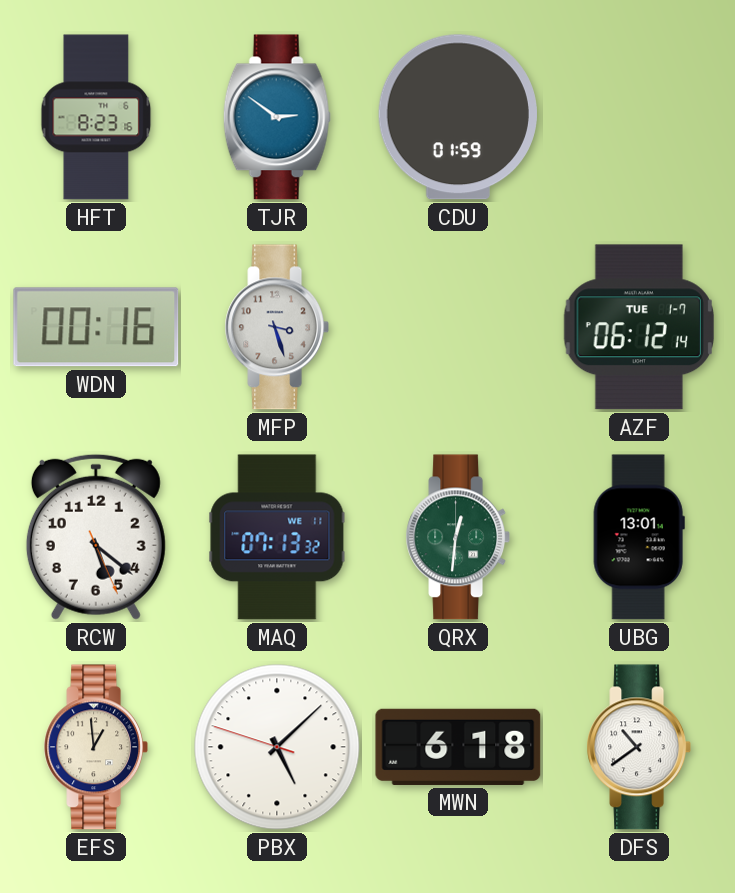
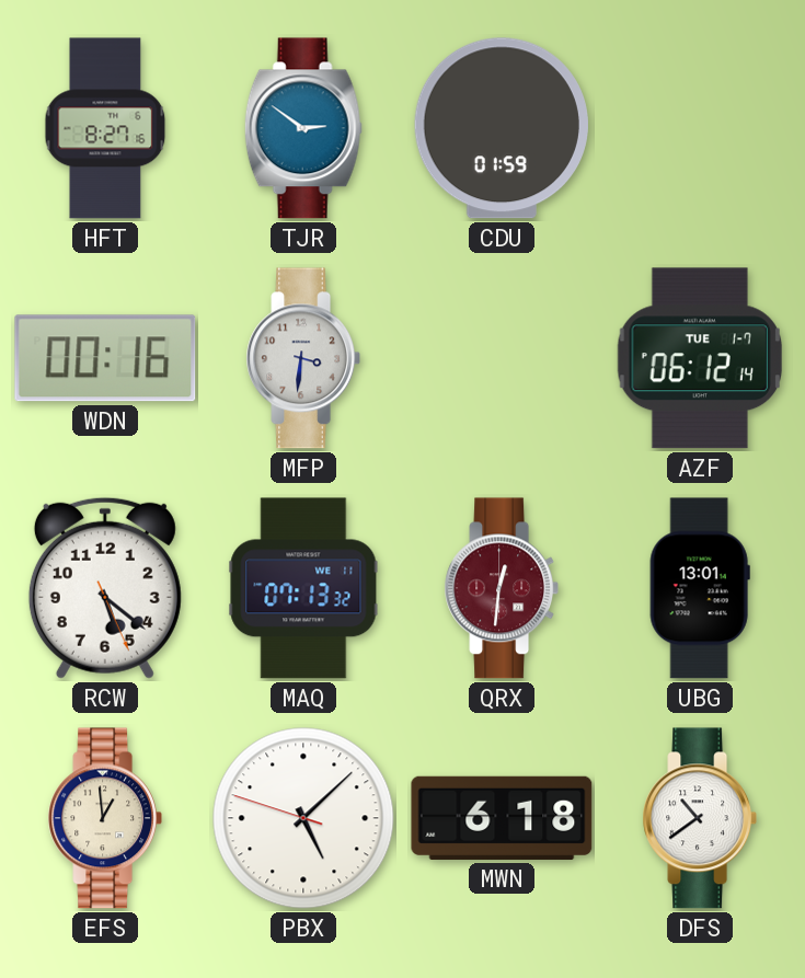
HFT: 8:23 -> 8:27
MFP: 3:27 -> 3:31
QRX dial: green -> burgundy
